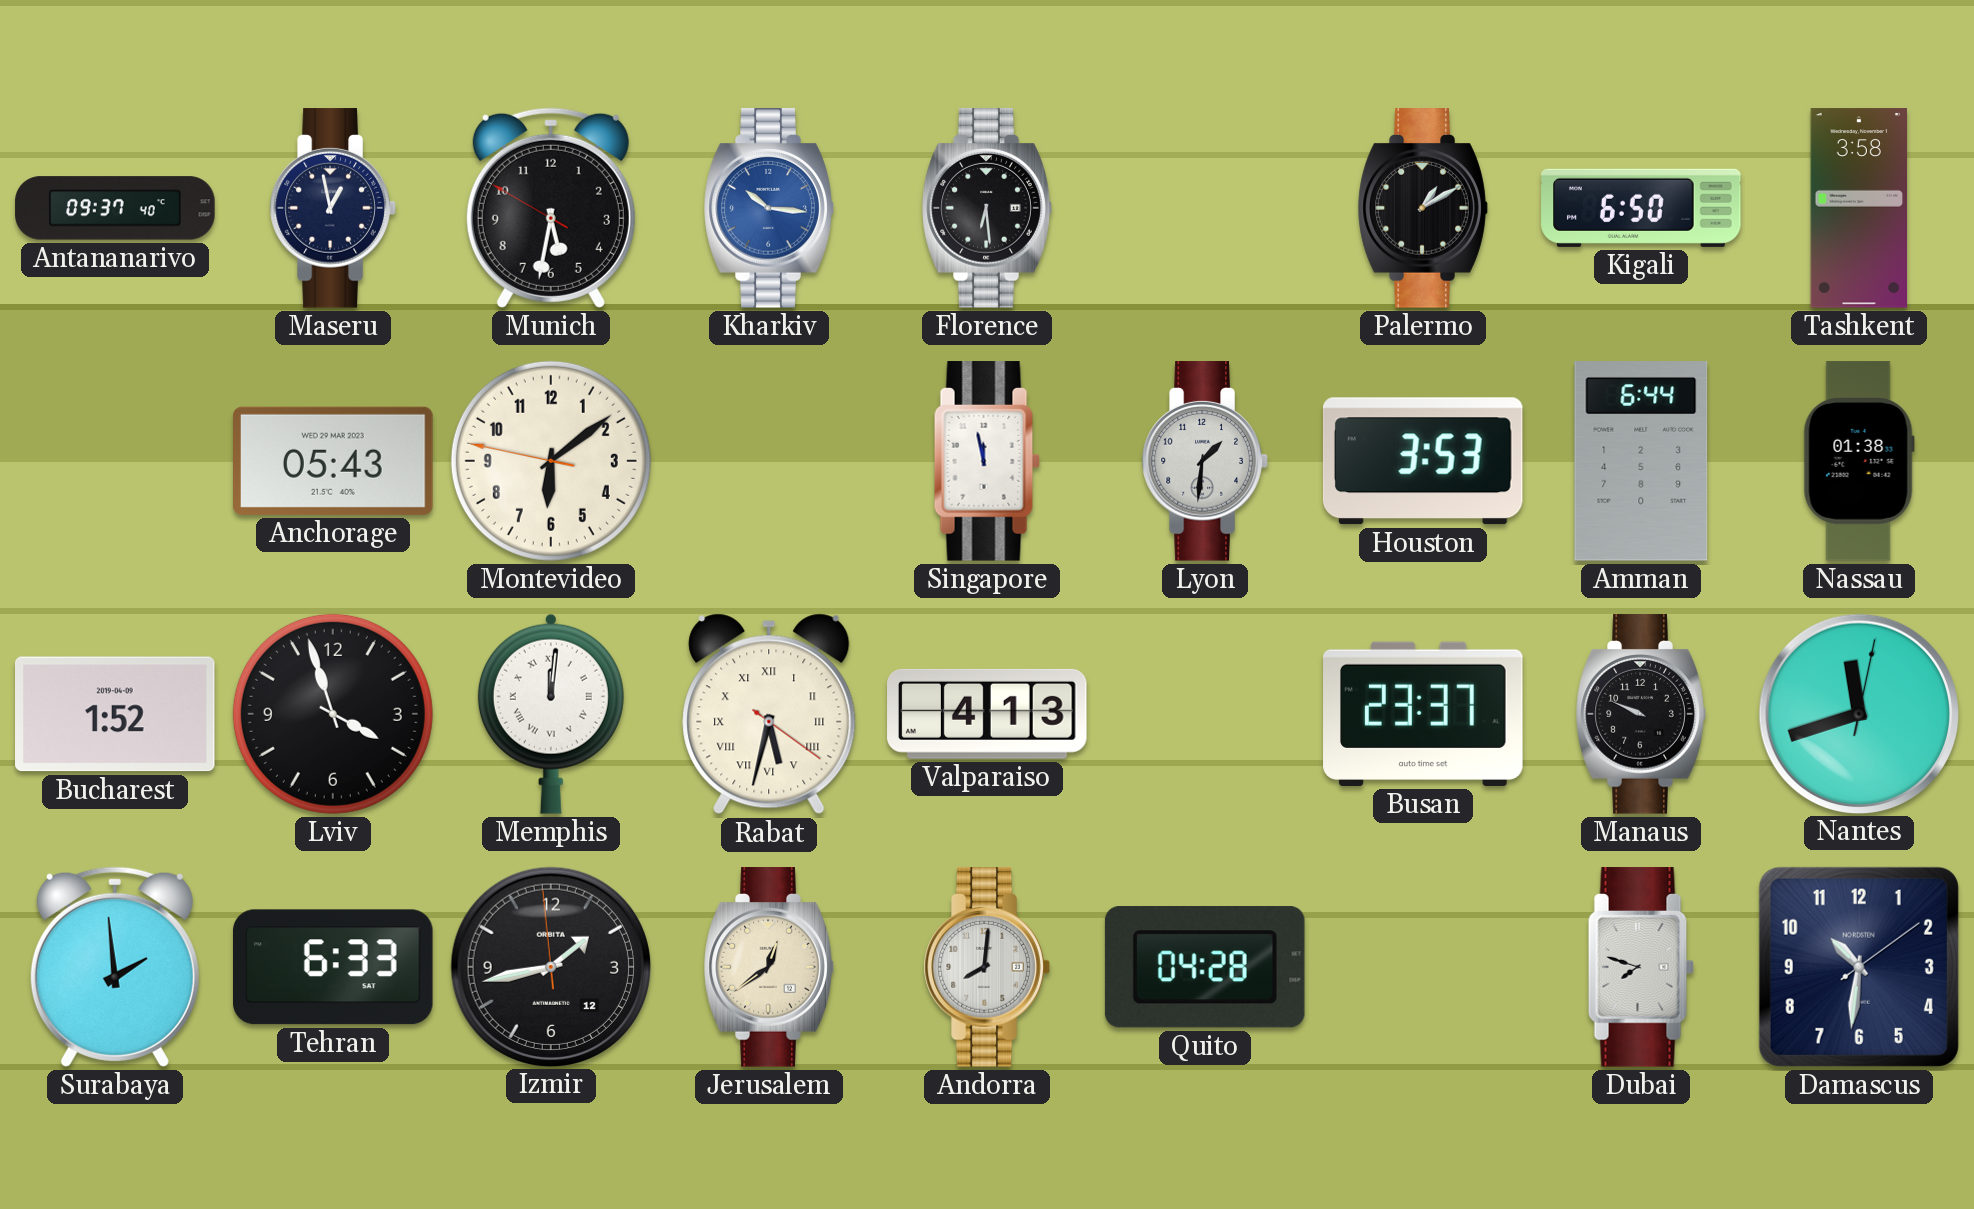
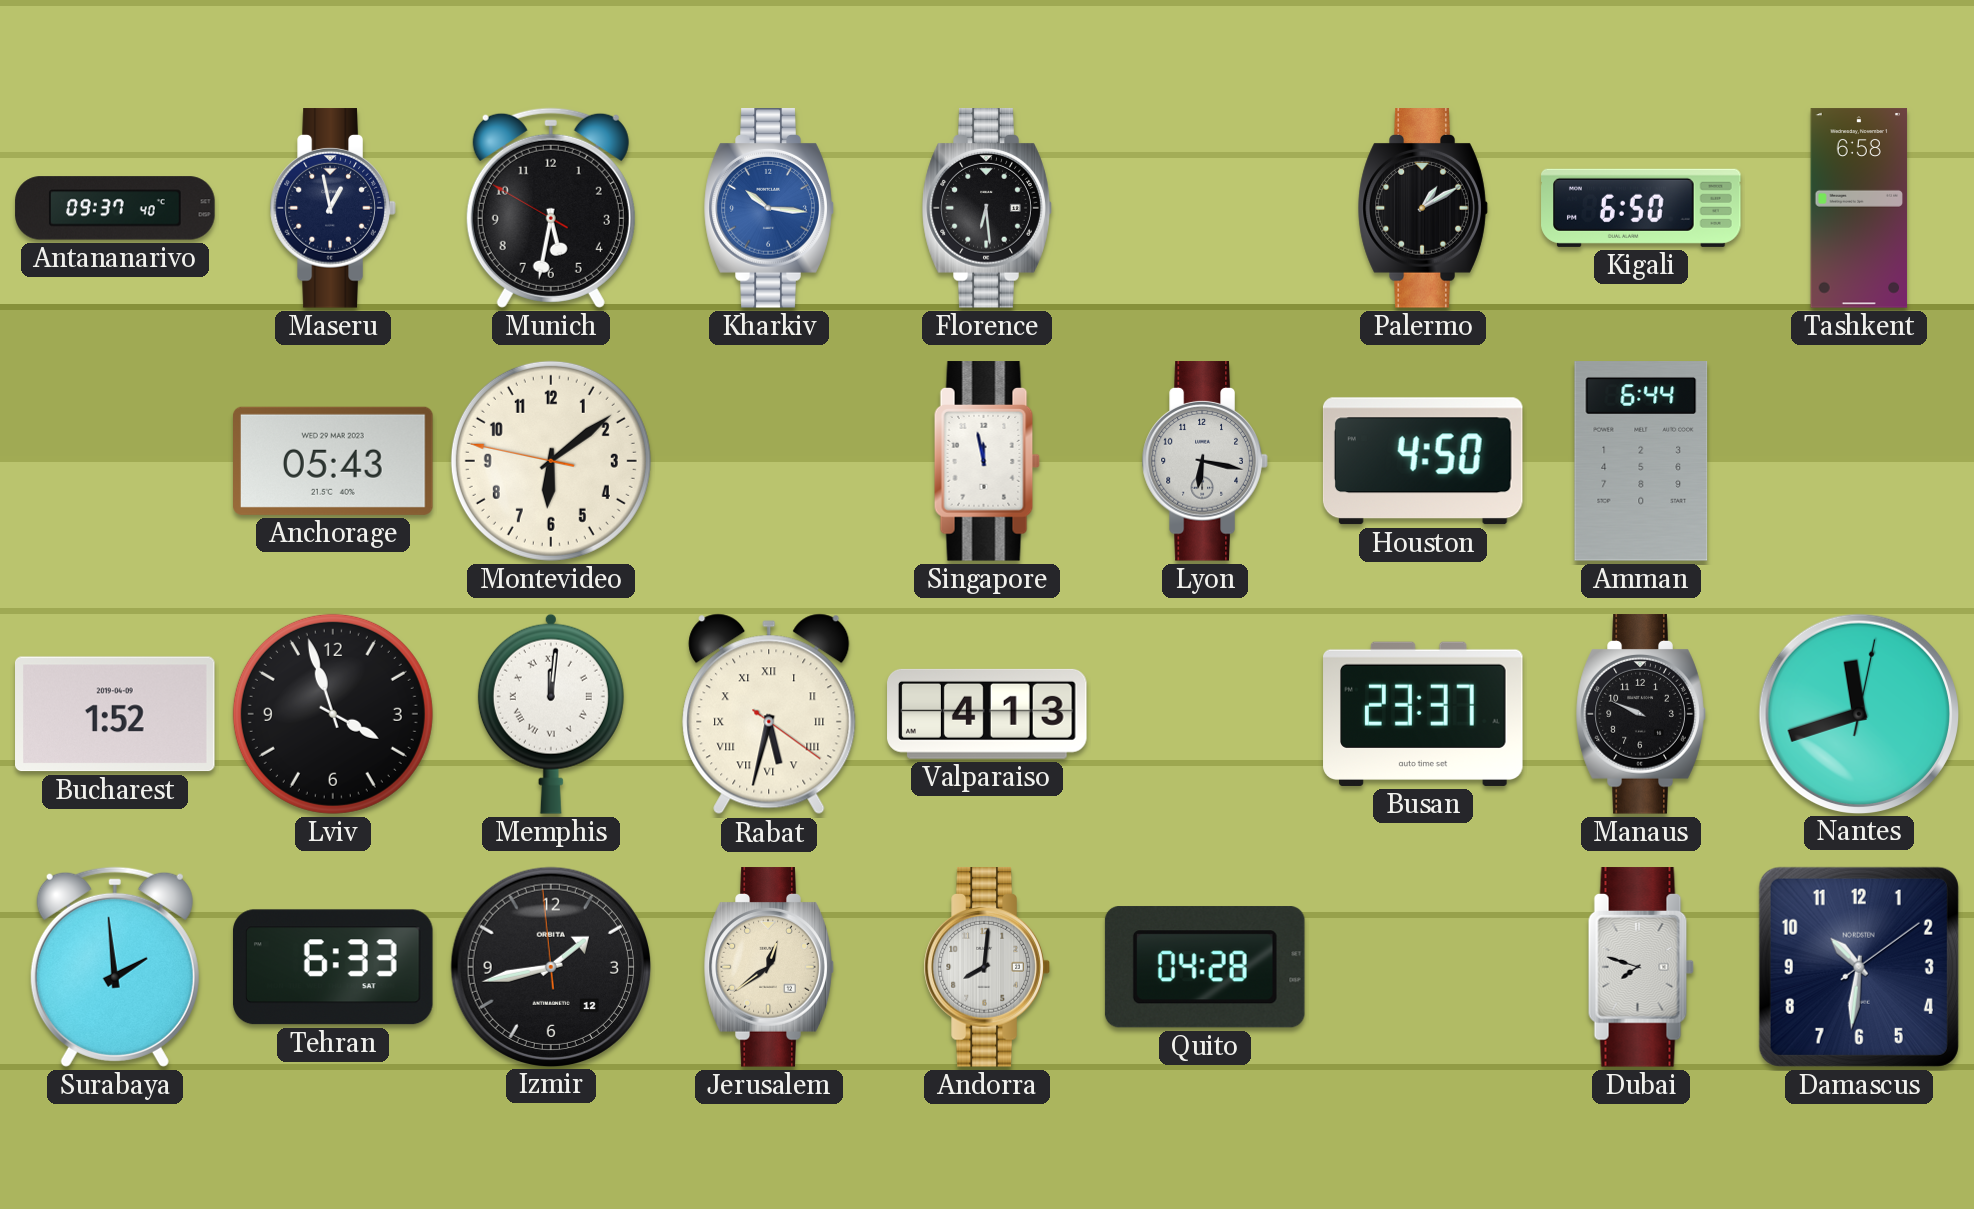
Tashkent: 3:58 -> 6:58
Lyon: 1:31 -> 6:17
Houston: 3:53 -> 4:50
Nassau: 01:38 -> none
